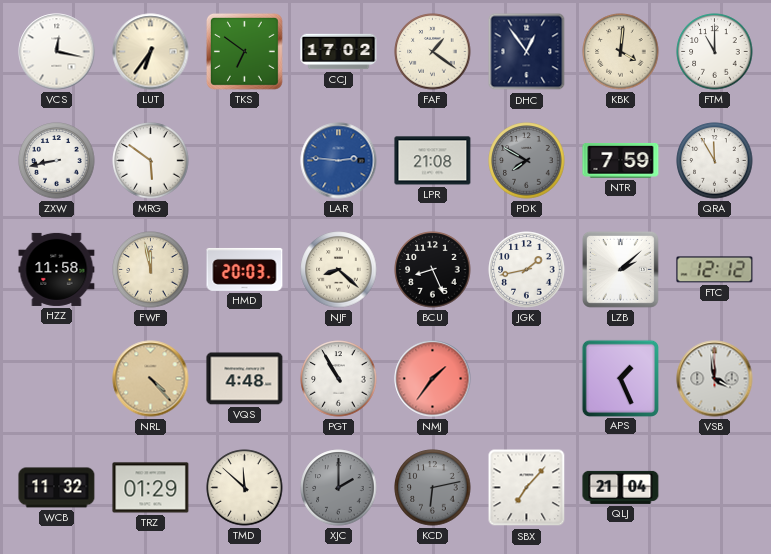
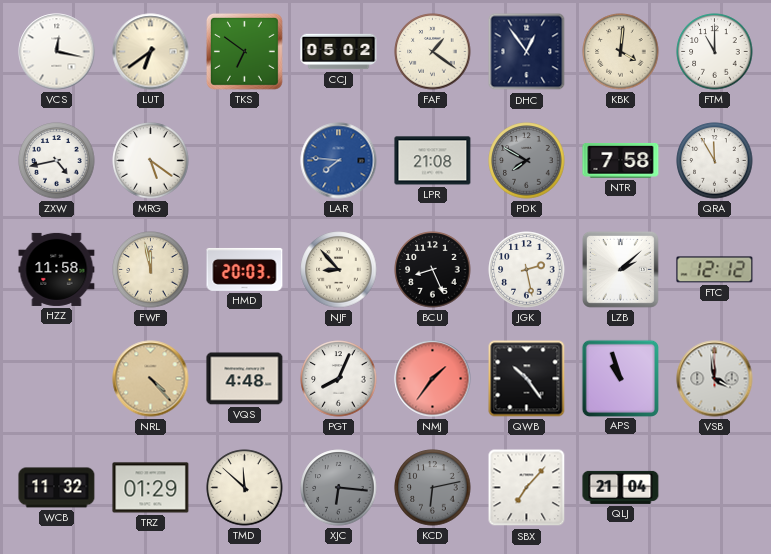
LUT: 6:36 -> 6:39
CCJ: 17:02 -> 05:02
ZXW: 8:43 -> 4:43
MRG: 5:51 -> 5:21
LAR: 2:46 -> 7:46
NTR: 7:59 -> 7:58
NJF: 8:22 -> 8:53
JGK: 1:43 -> 2:28
PGT: 10:55 -> 8:04
QWB: none -> 10:24
APS: 1:26 -> 10:57
XJC: 2:00 -> 6:16
